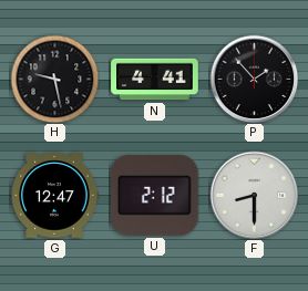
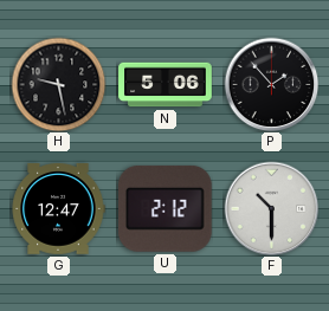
N: 4:41 -> 5:06
F: 8:30 -> 10:30
